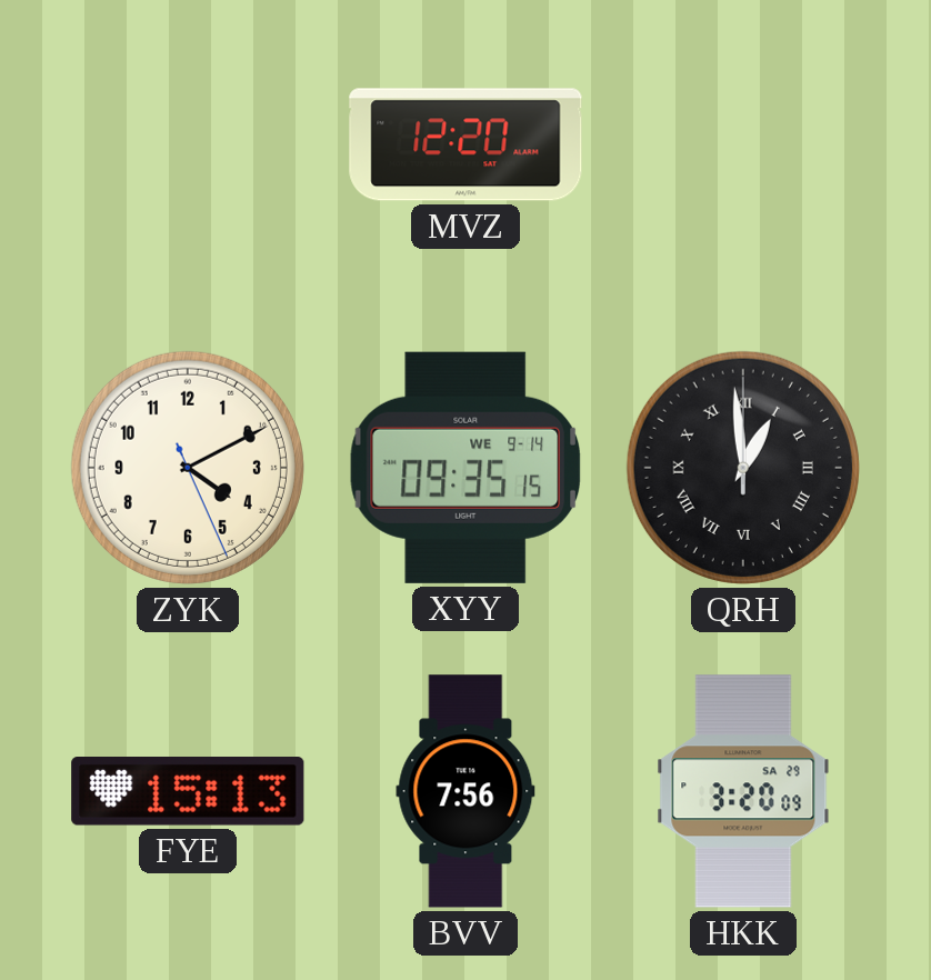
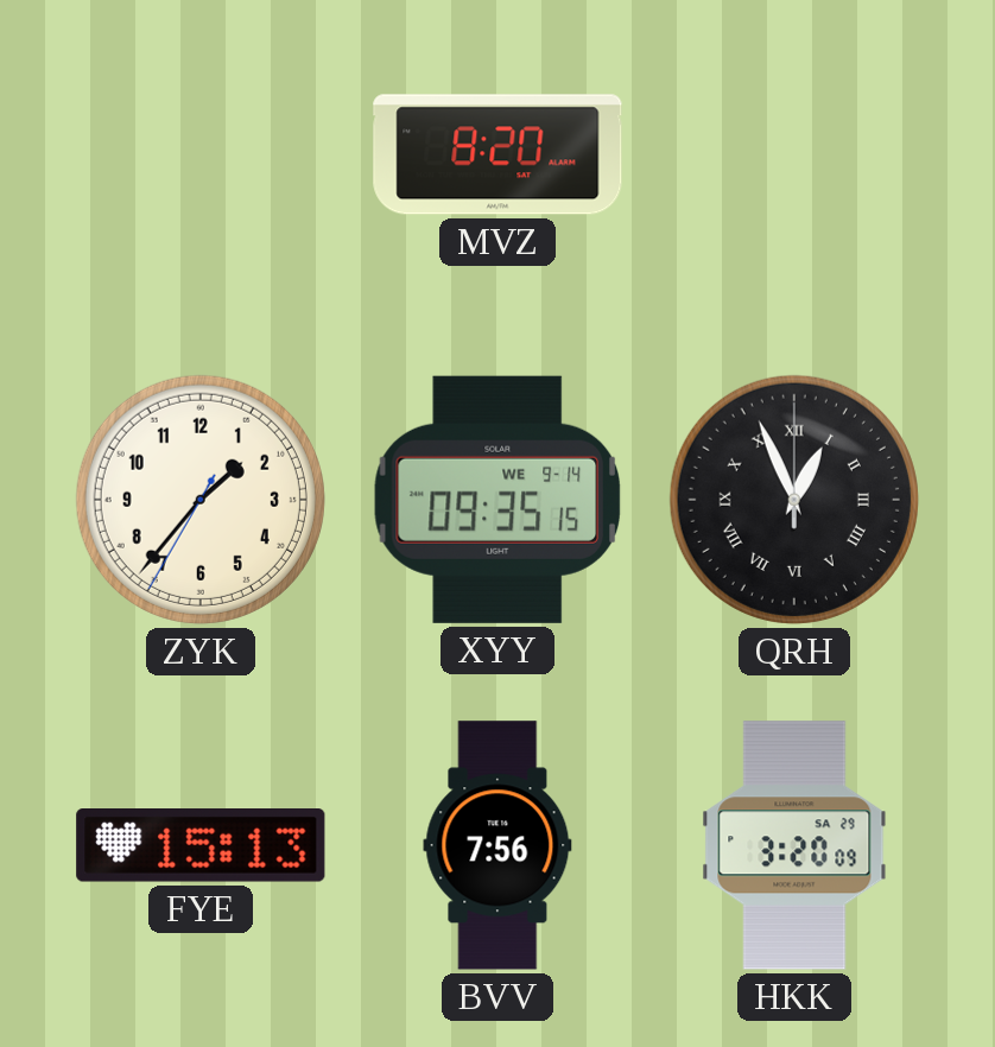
MVZ: 12:20 -> 8:20
ZYK: 4:10 -> 1:36
QRH: 12:59 -> 12:56
